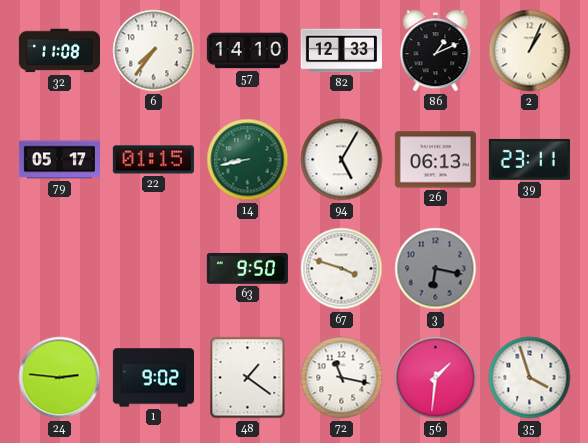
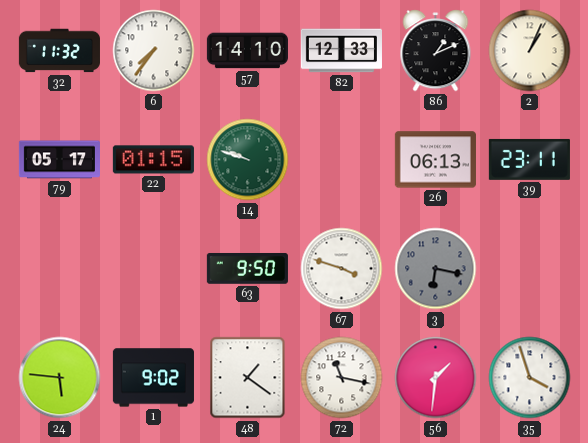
32: 11:08 -> 11:32
14: 8:43 -> 9:48
94: 5:05 -> none
24: 2:46 -> 5:46
